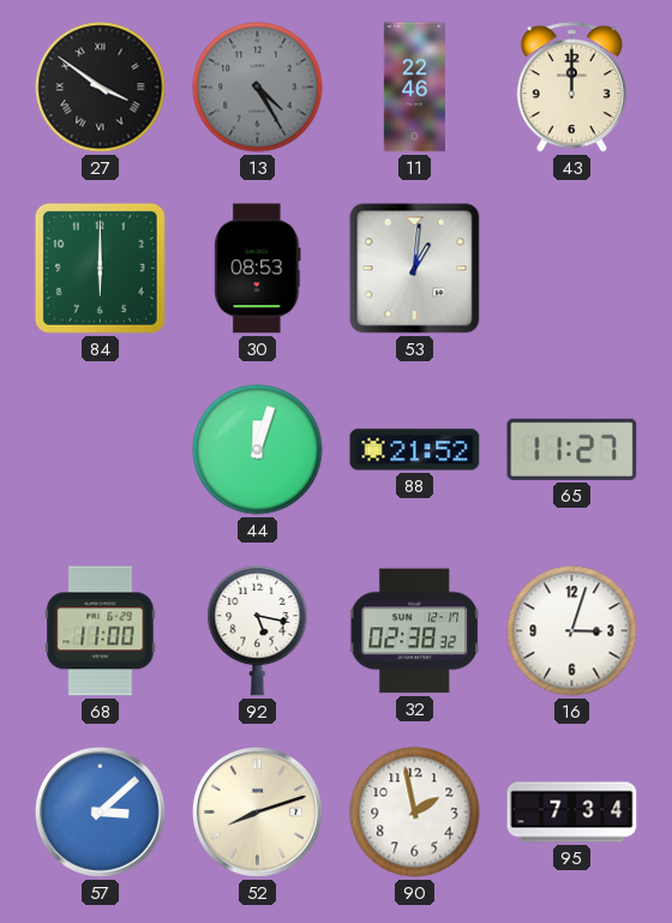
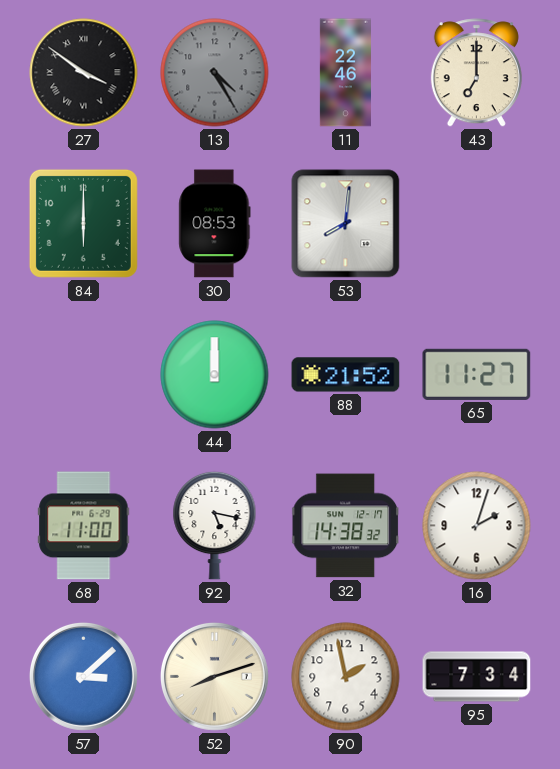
43: 12:00 -> 7:00
53: 1:01 -> 8:01
44: 12:03 -> 12:00
32: 02:38 -> 14:38
16: 3:03 -> 2:03
